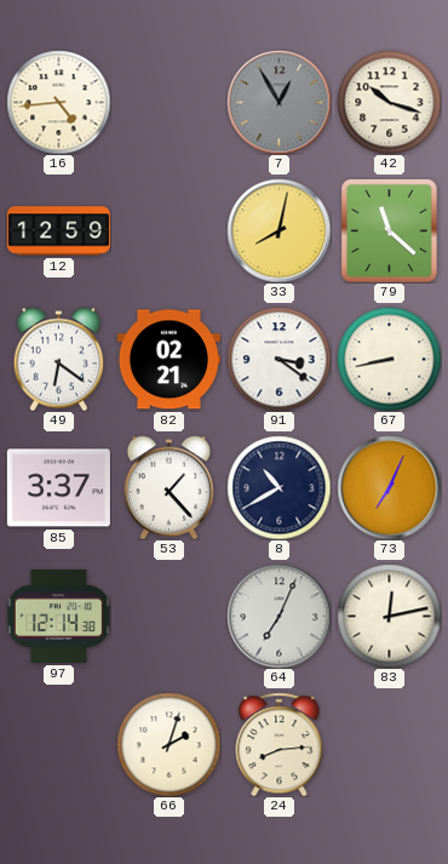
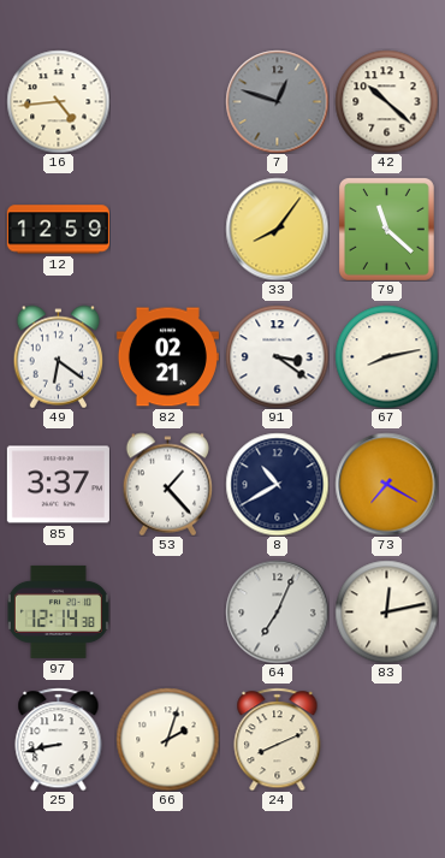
7: 12:55 -> 12:48
42: 10:18 -> 10:22
33: 8:02 -> 8:06
67: 8:43 -> 8:13
73: 7:04 -> 7:20
25: none -> 8:43
24: 8:14 -> 8:11
